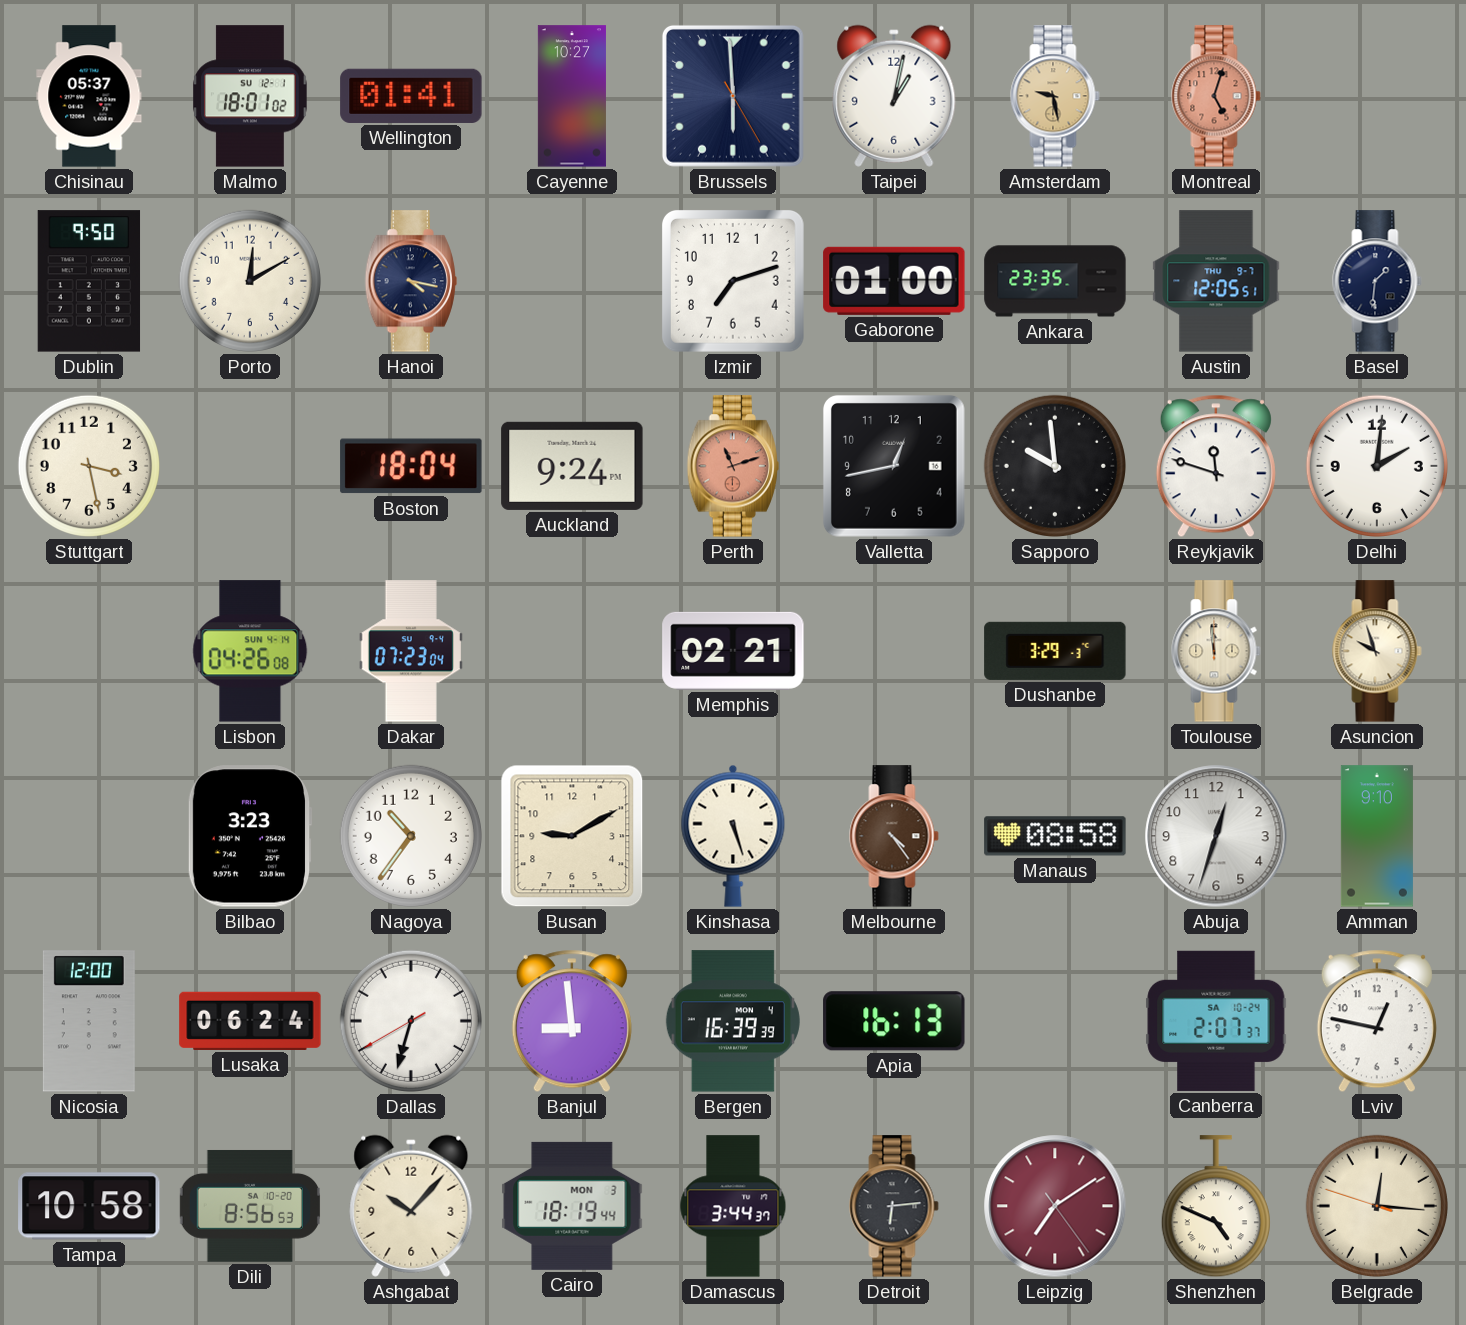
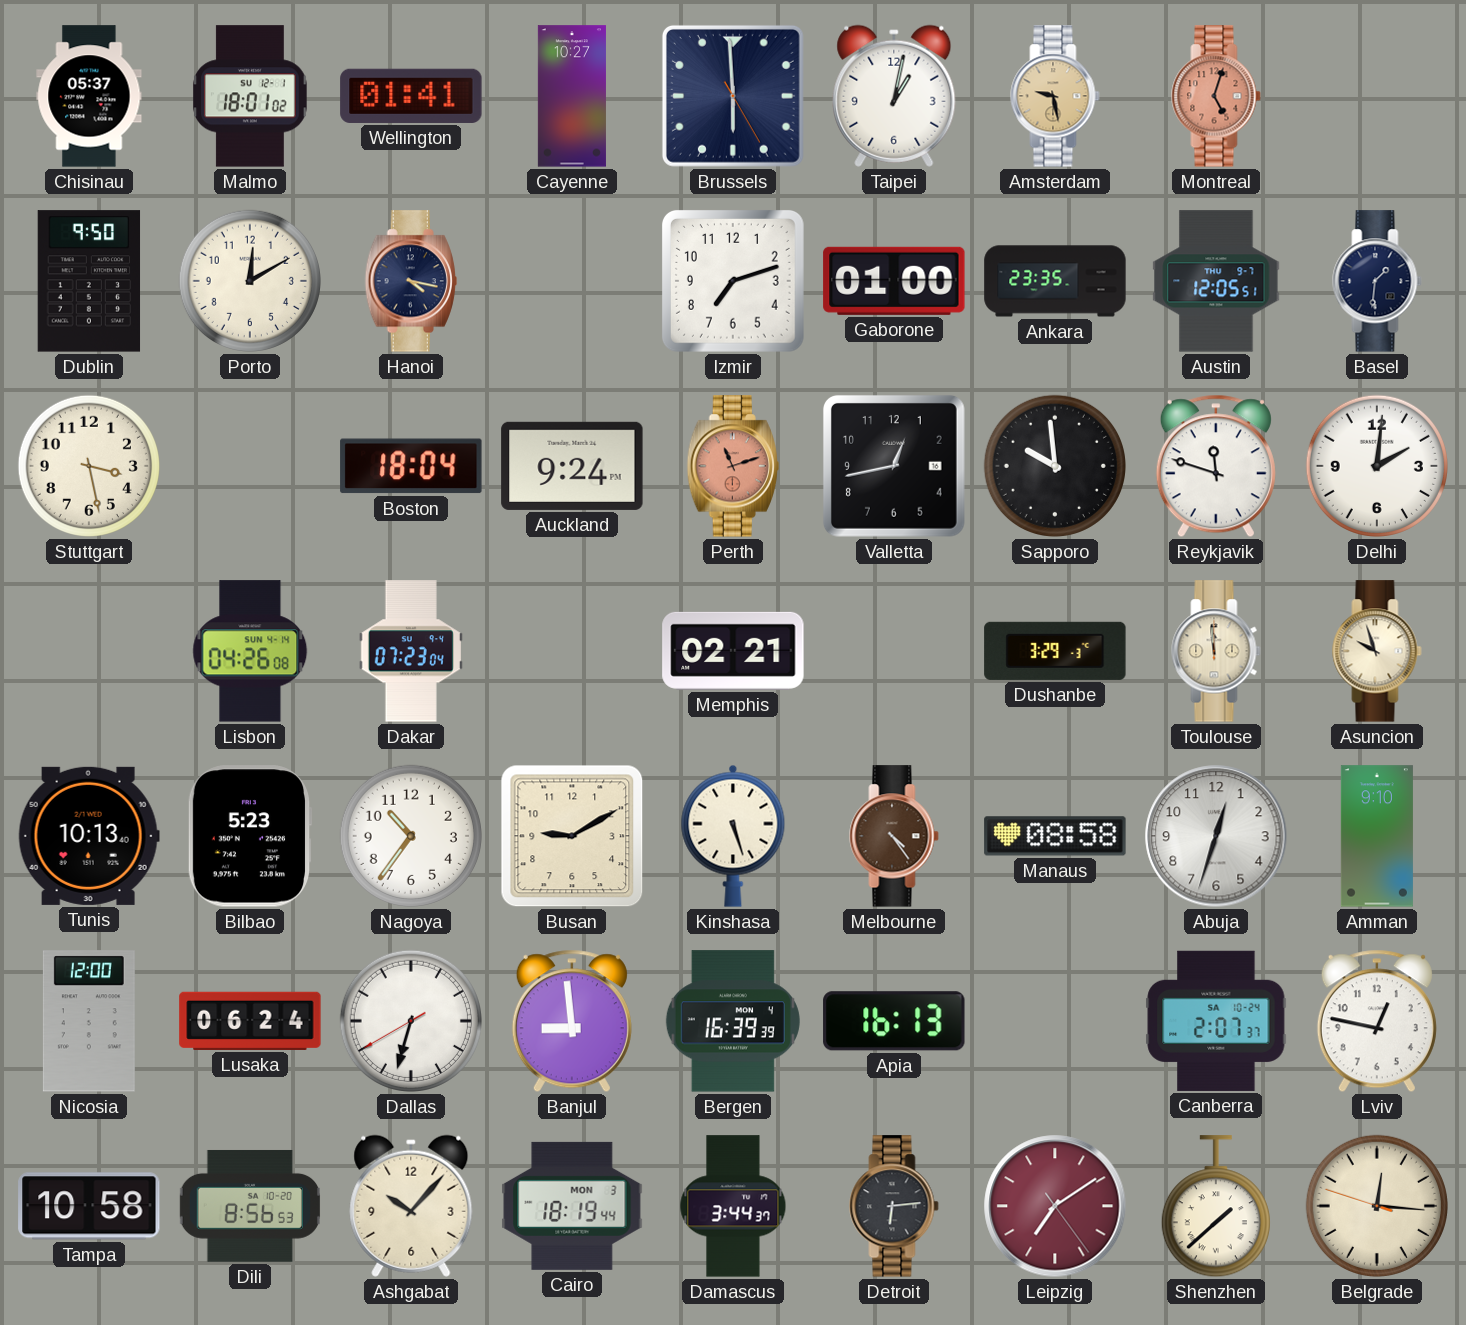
Tunis: none -> 10:13
Bilbao: 3:23 -> 5:23
Shenzhen: 4:49 -> 1:38
